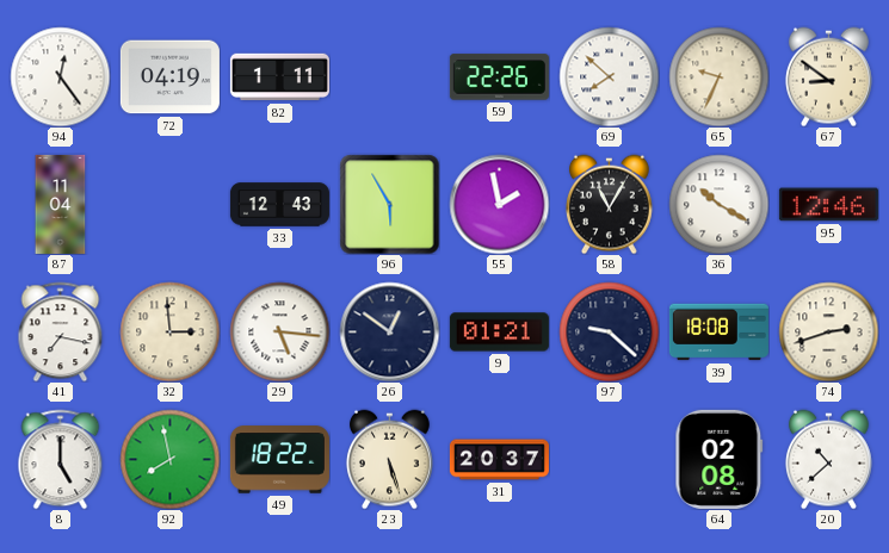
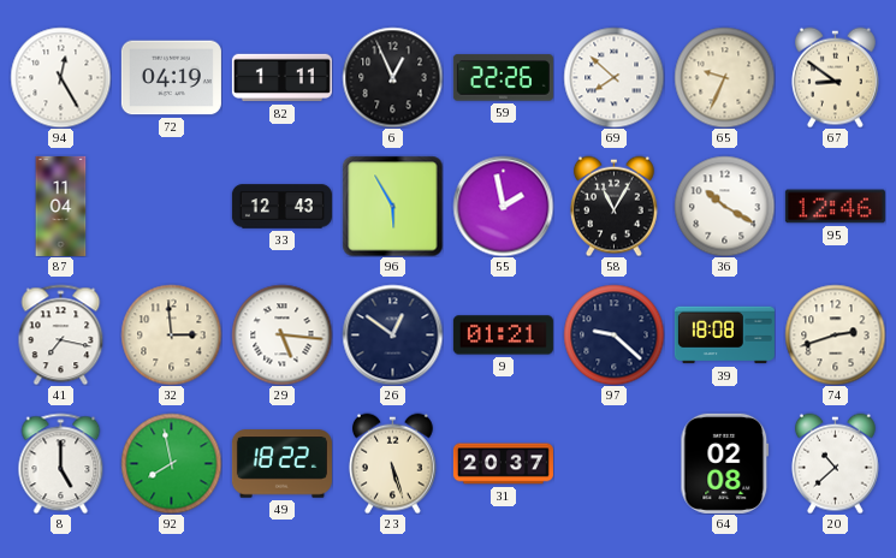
94: 12:24 -> 12:25
6: none -> 12:56
